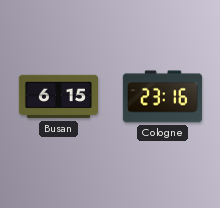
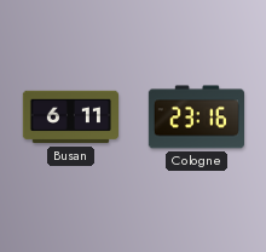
Busan: 6:15 -> 6:11
